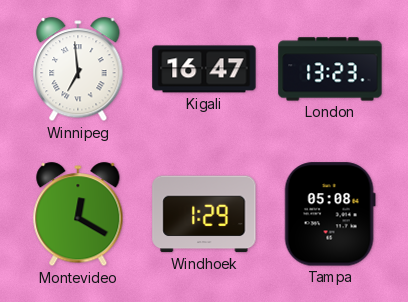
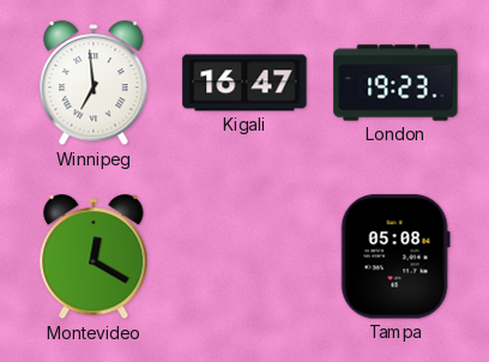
London: 13:23 -> 19:23
Windhoek: 1:29 -> none
